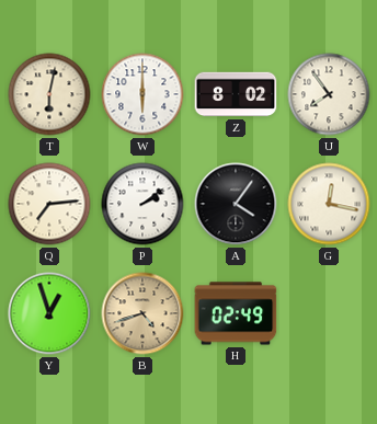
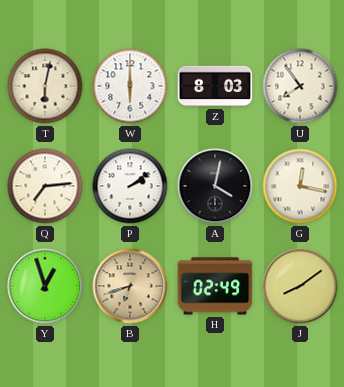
Z: 8:02 -> 8:03
A: 4:06 -> 4:02
B: 4:42 -> 6:42
J: none -> 8:09
